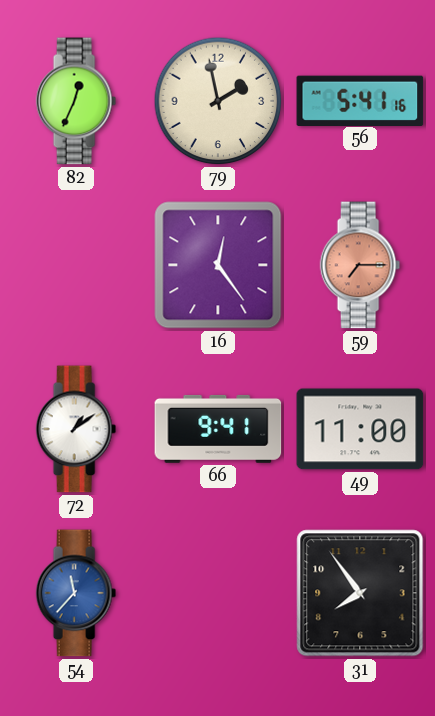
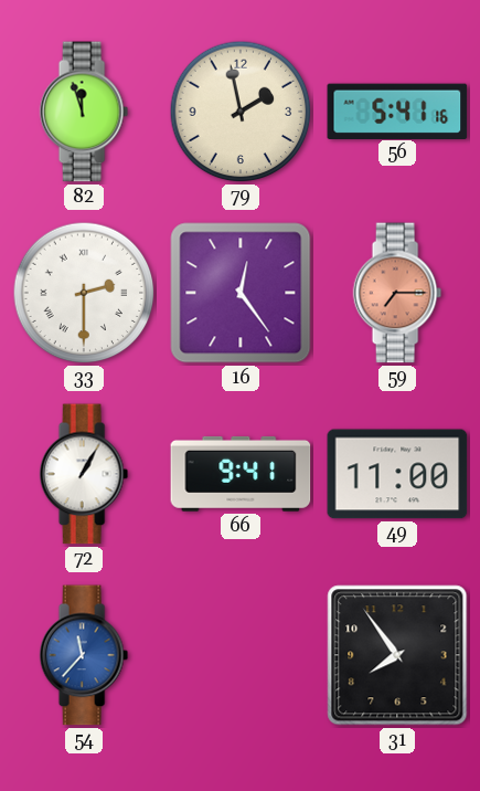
82: 12:34 -> 11:57
33: none -> 2:30
72: 1:09 -> 1:05
